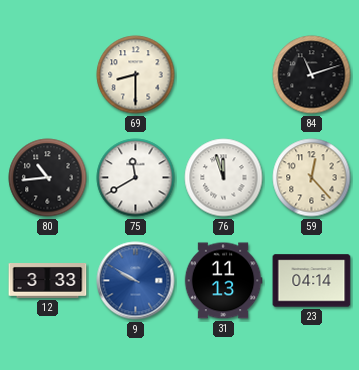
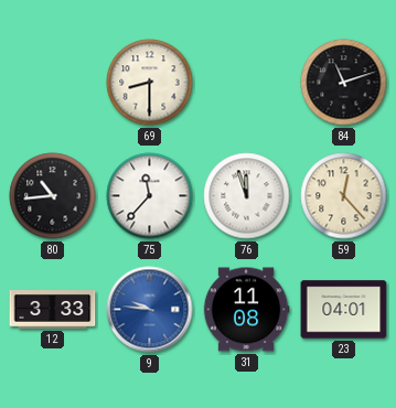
75: 11:40 -> 11:37
9: 9:50 -> 9:46
31: 11:13 -> 11:08
23: 04:14 -> 04:01
